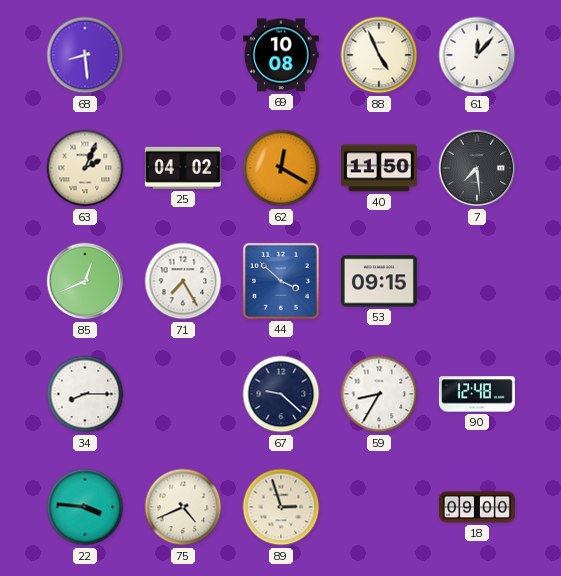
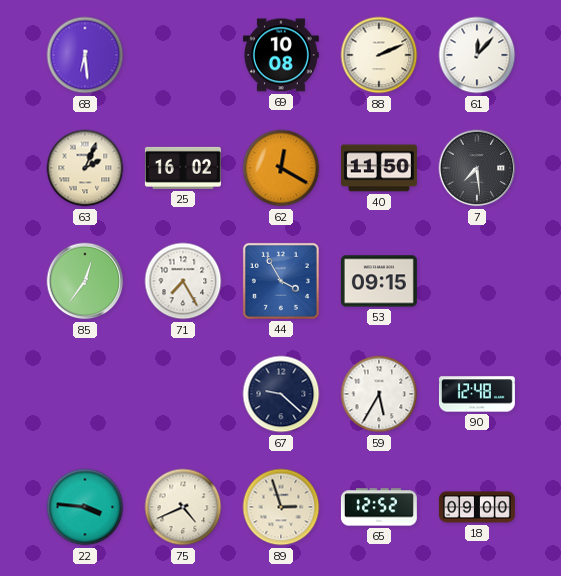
68: 8:29 -> 6:29
88: 4:56 -> 2:11
25: 04:02 -> 16:02
85: 12:41 -> 12:36
44: 3:52 -> 3:55
34: 8:15 -> none
59: 8:35 -> 5:35
65: none -> 12:52
